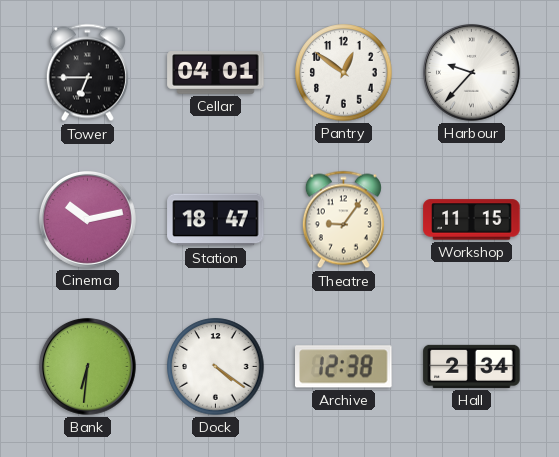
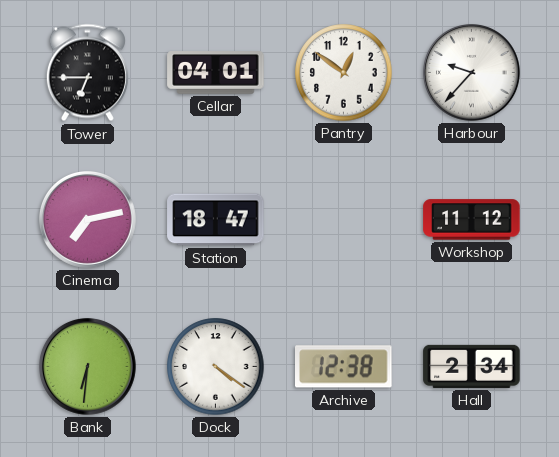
Cinema: 10:13 -> 7:13
Theatre: 9:06 -> none
Workshop: 11:15 -> 11:12
